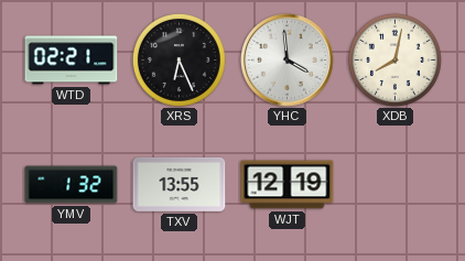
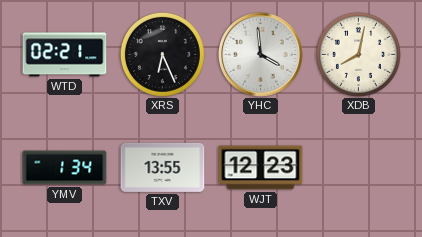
YMV: 1:32 -> 1:34
WJT: 12:19 -> 12:23
